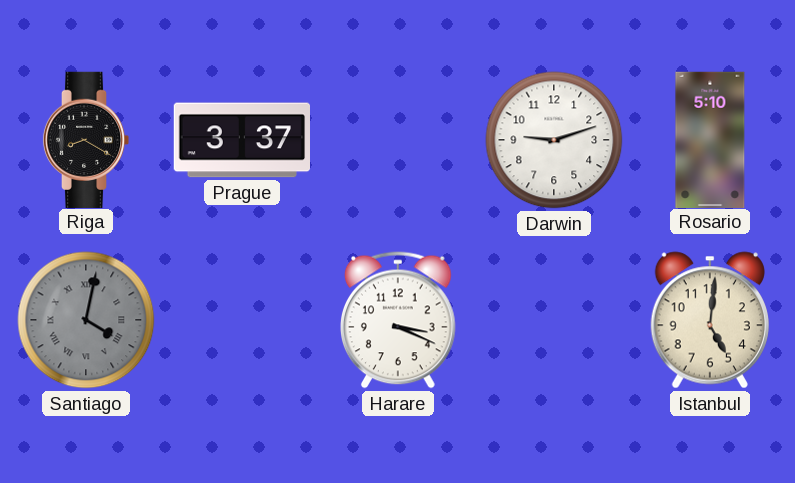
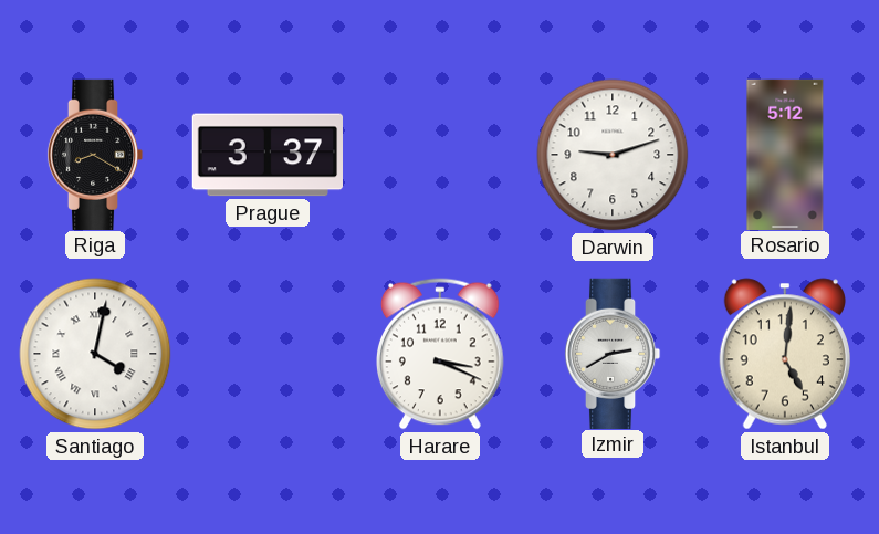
Rosario: 5:10 -> 5:12
Santiago dial: grey -> white
Izmir: none -> 2:40
